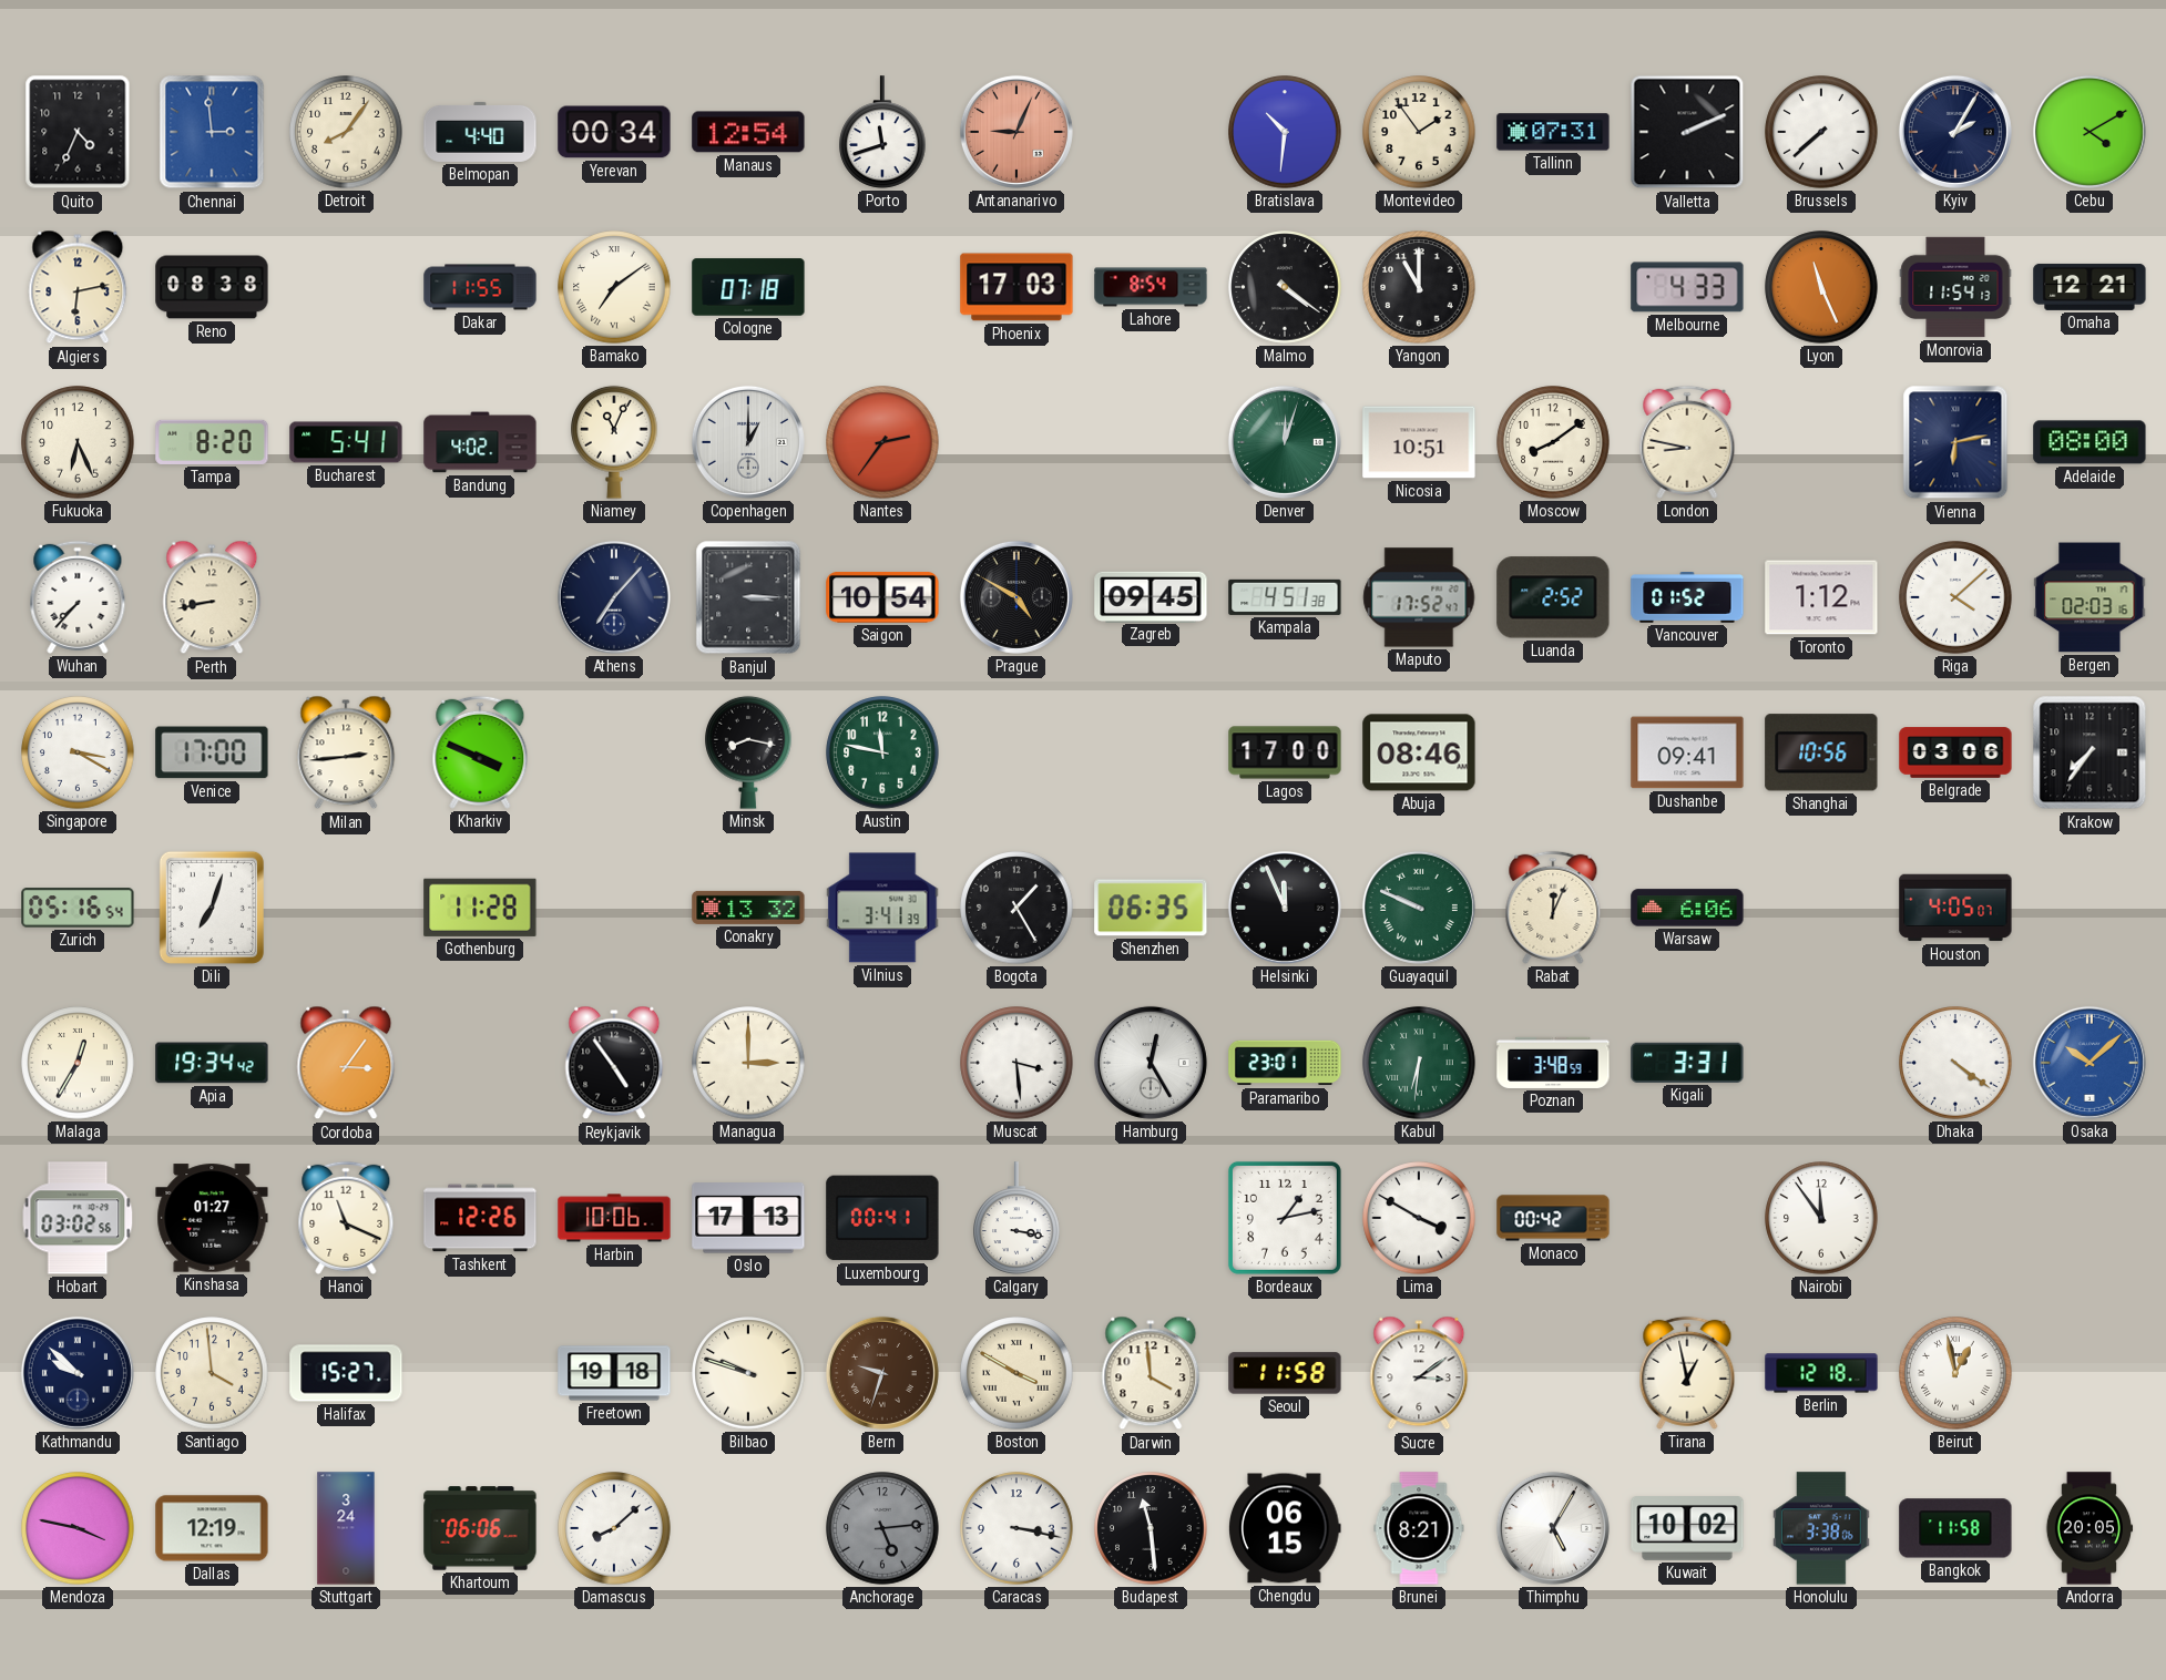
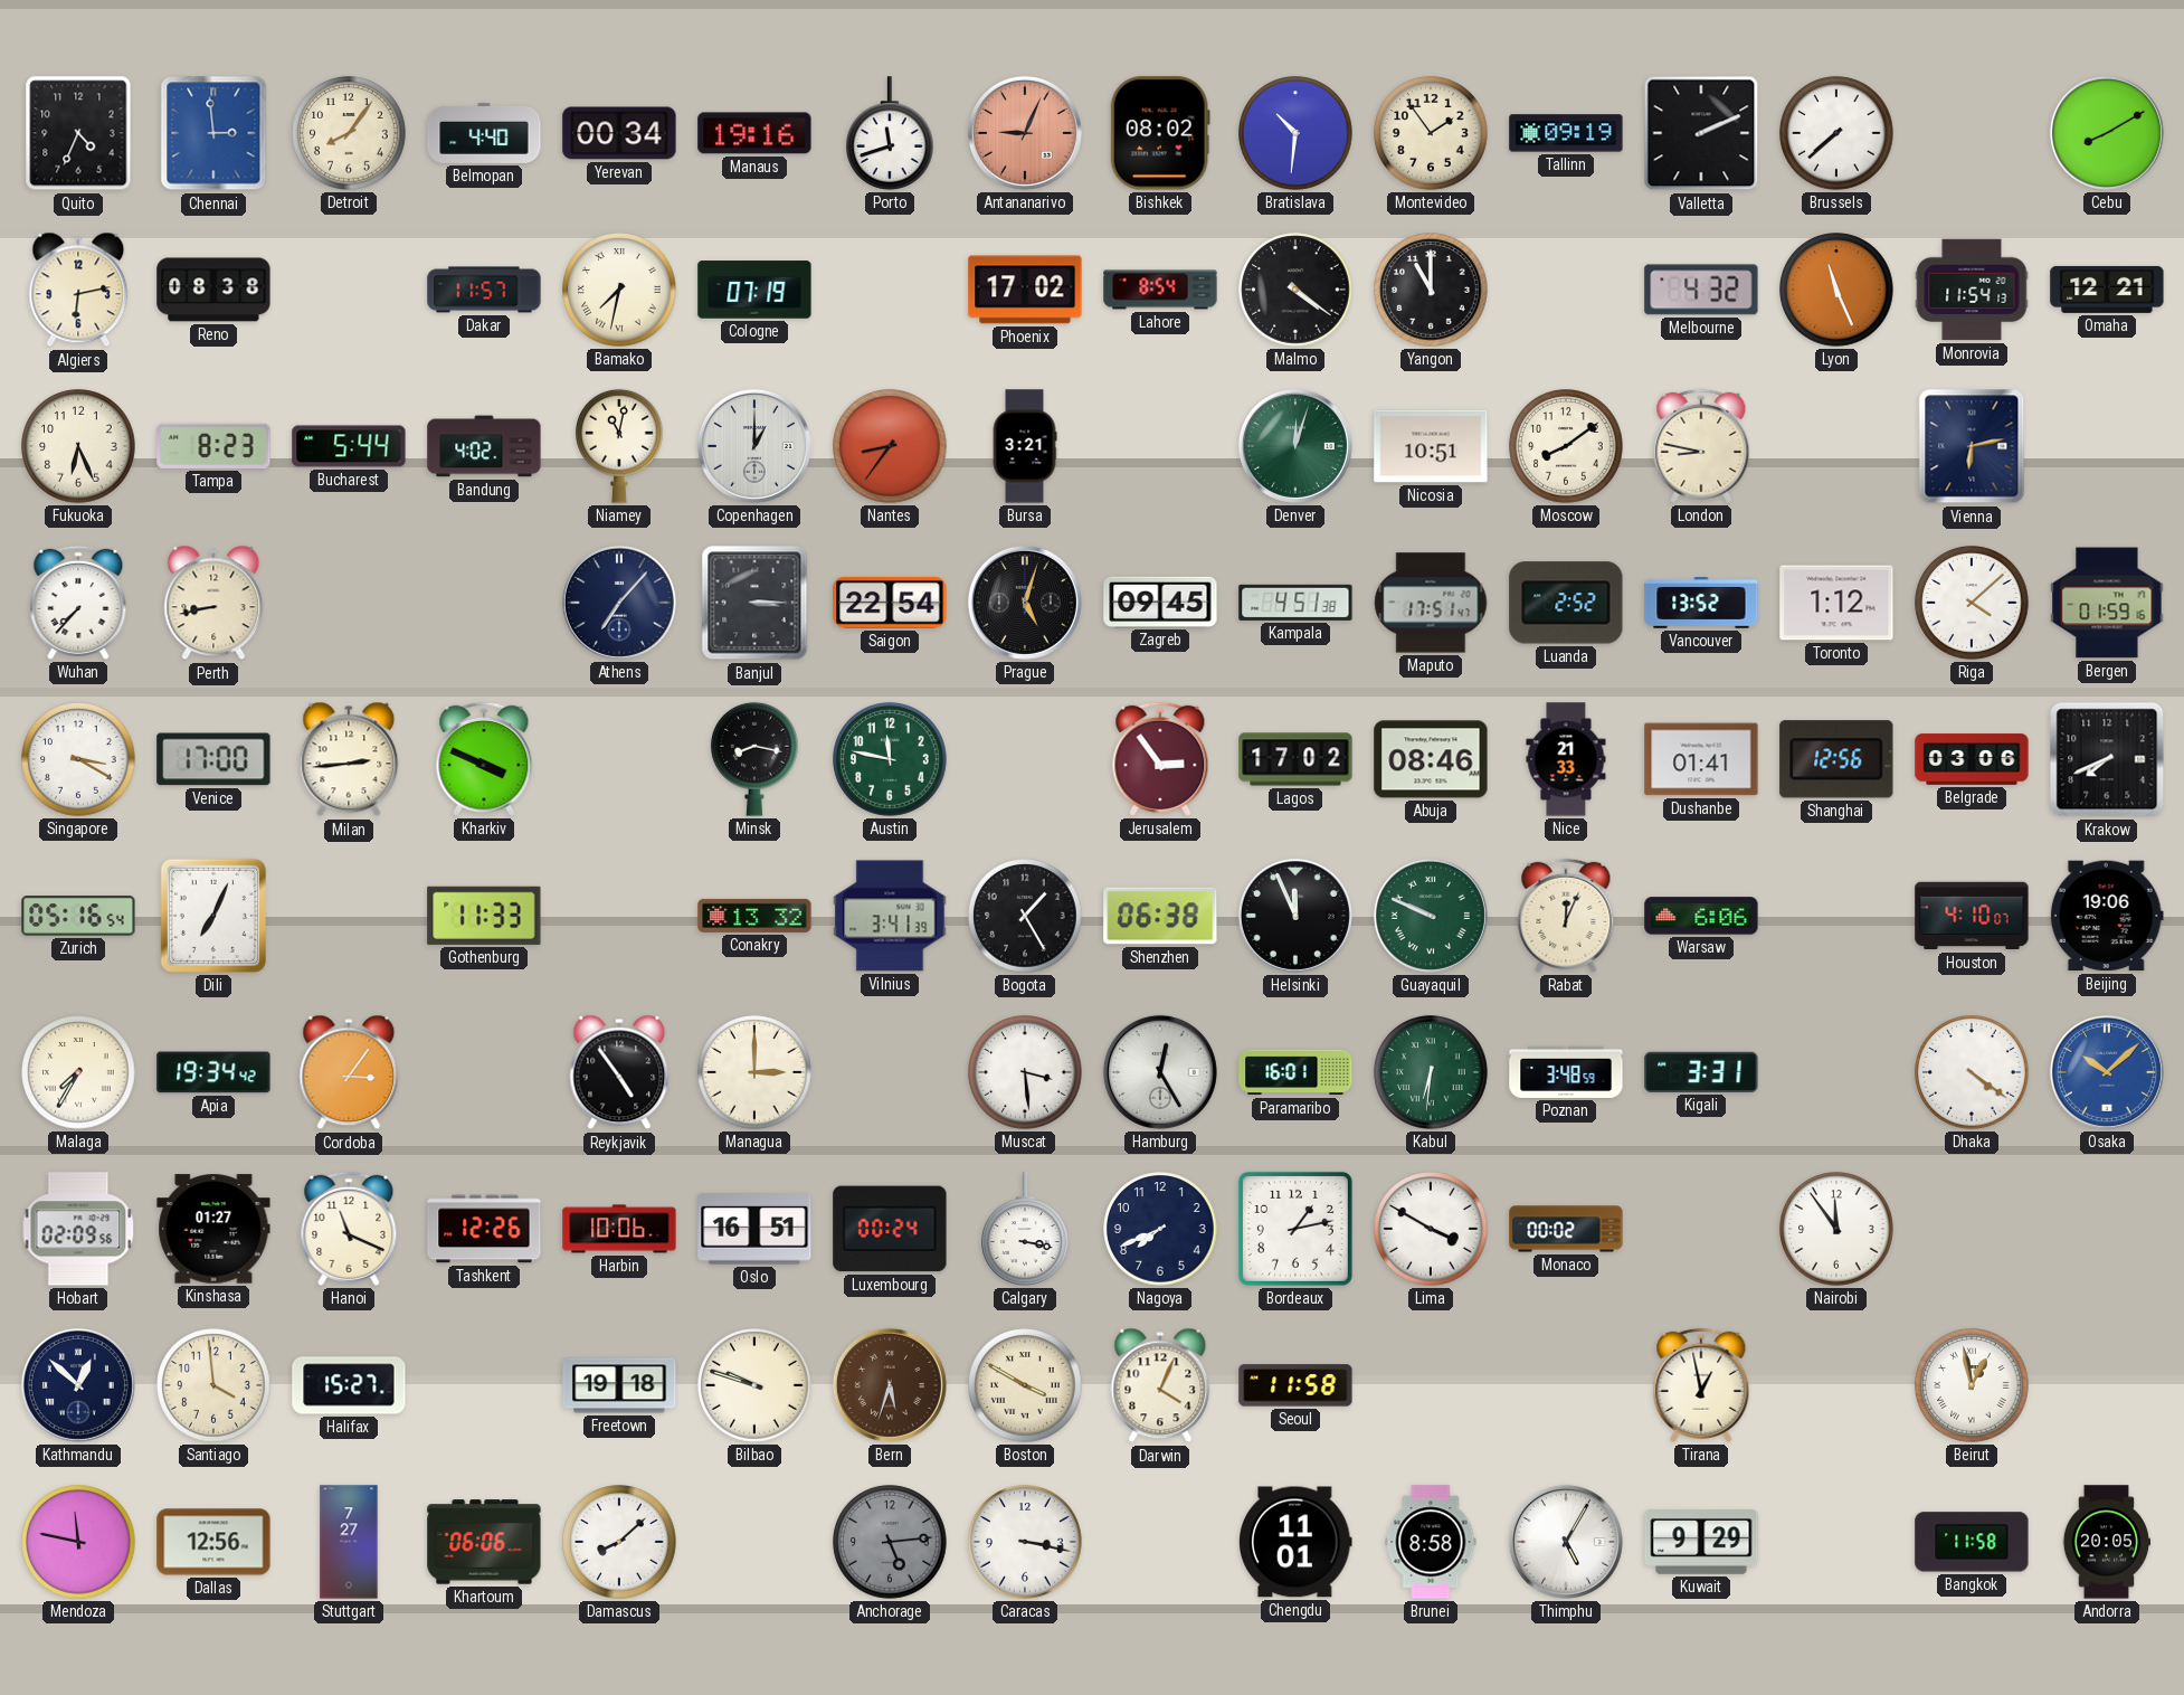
Manaus: 12:54 -> 19:16
Bishkek: none -> 08:02
Tallinn: 07:31 -> 09:19
Kyiv: 2:05 -> none
Cebu: 4:10 -> 8:10
Dakar: 11:55 -> 11:57
Bamako: 7:09 -> 7:32
Cologne: 07:18 -> 07:19
Phoenix: 17:03 -> 17:02
Melbourne: 4:33 -> 4:32
Tampa: 8:20 -> 8:23
Bucharest: 5:41 -> 5:44
Niamey: 11:04 -> 11:02
Nantes: 2:36 -> 8:36
Bursa: none -> 3:21
Adelaide: 08:00 -> none
Saigon: 10:54 -> 22:54
Prague: 4:50 -> 5:03
Maputo: 17:52 -> 17:51
Vancouver: 01:52 -> 13:52
Bergen: 02:03 -> 01:59
Jerusalem: none -> 2:54
Lagos: 17:00 -> 17:02
Nice: none -> 21:33
Dushanbe: 09:41 -> 01:41
Shanghai: 10:56 -> 12:56
Krakow: 7:36 -> 7:41
Dili: 7:03 -> 7:04
Gothenburg: 11:28 -> 11:33
Shenzhen: 06:35 -> 06:38
Houston: 4:05 -> 4:10
Beijing: none -> 19:06
Malaga: 12:35 -> 7:35
Paramaribo: 23:01 -> 16:01
Hobart: 03:02 -> 02:09
Oslo: 17:13 -> 16:51
Luxembourg: 00:41 -> 00:24
Nagoya: none -> 7:41
Monaco: 00:42 -> 00:02
Kathmandu: 9:52 -> 12:52
Bern: 9:33 -> 5:33
Darwin: 3:59 -> 4:04
Sucre: 3:09 -> none
Berlin: 12:18 -> none
Mendoza: 3:47 -> 11:47
Dallas: 12:19 -> 12:56
Stuttgart: 3:24 -> 7:27
Budapest: 11:29 -> none
Chengdu: 06:15 -> 11:01
Brunei: 8:21 -> 8:58
Kuwait: 10:02 -> 9:29
Honolulu: 3:38 -> none
